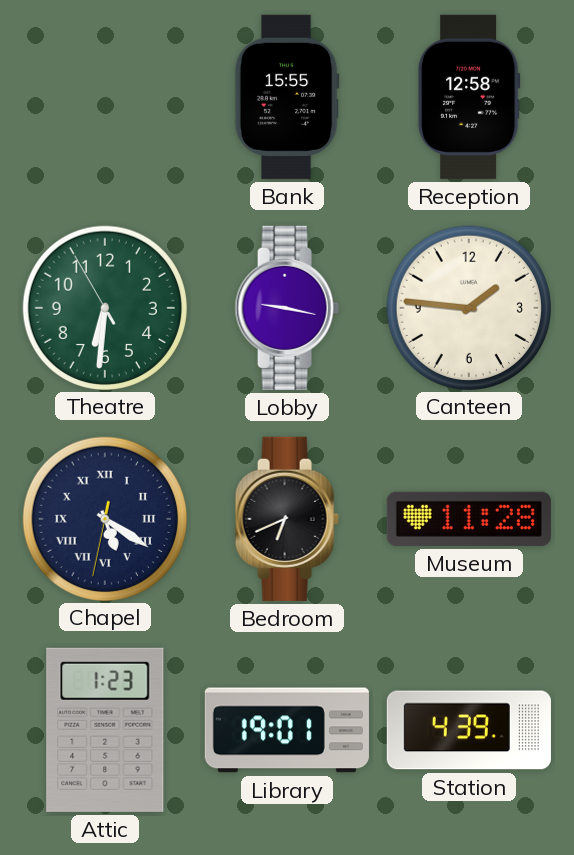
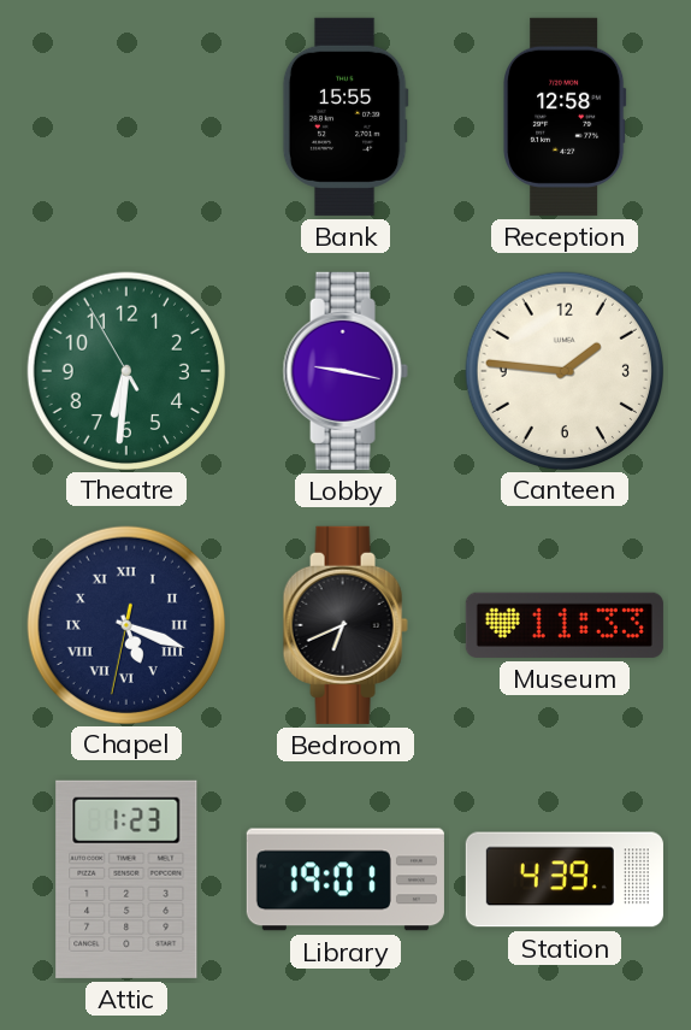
Chapel: 5:20 -> 5:18
Museum: 11:28 -> 11:33
